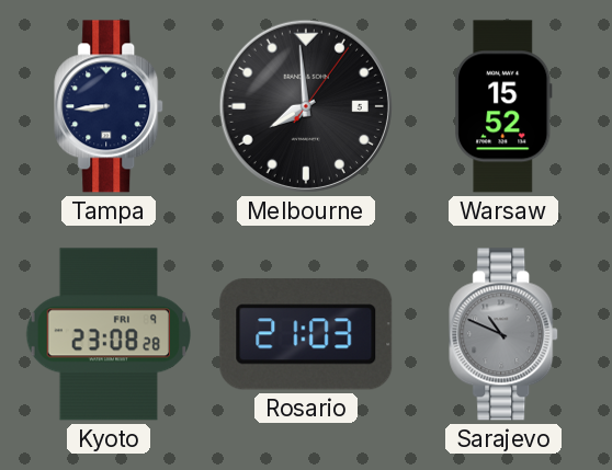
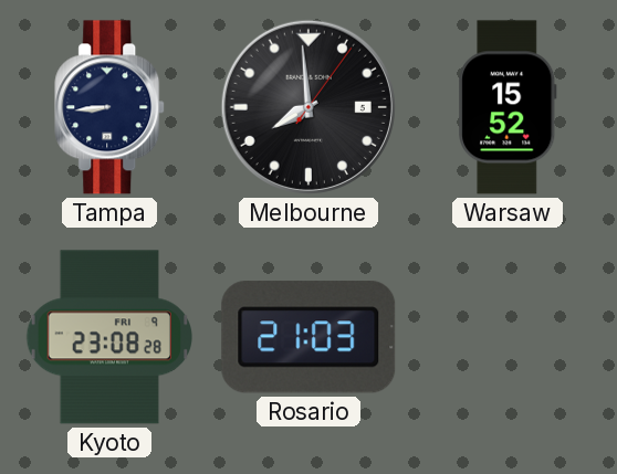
Sarajevo: 10:49 -> none
